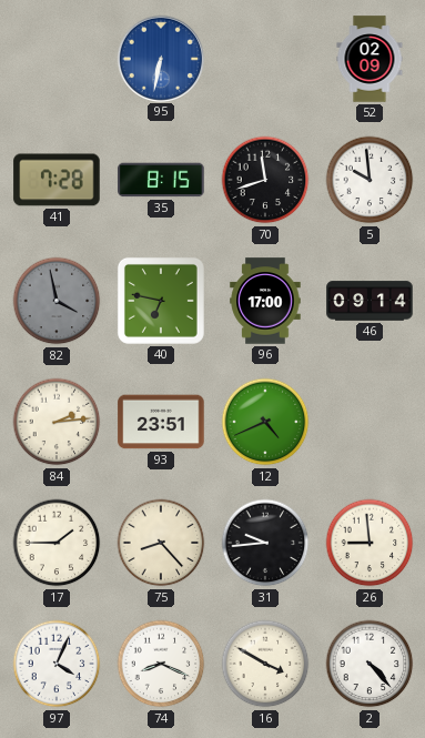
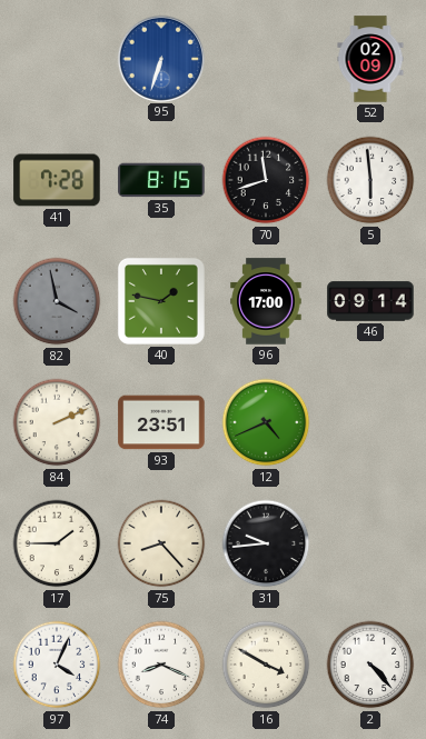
95: 6:32 -> 6:33
5: 9:59 -> 5:59
40: 6:47 -> 1:47
84: 2:14 -> 2:11
26: 8:59 -> none
